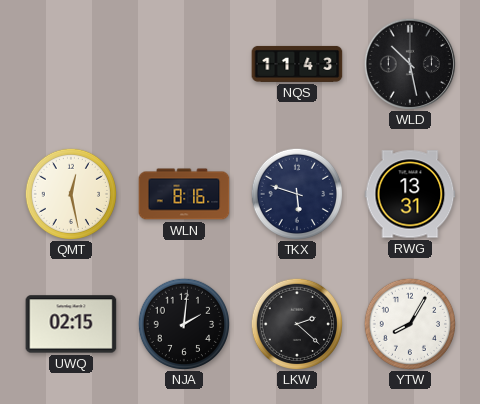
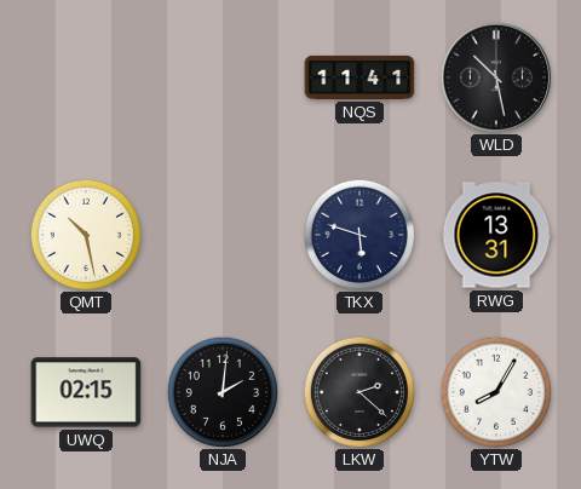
NQS: 11:43 -> 11:41
QMT: 12:28 -> 10:28
WLN: 8:16 -> none
